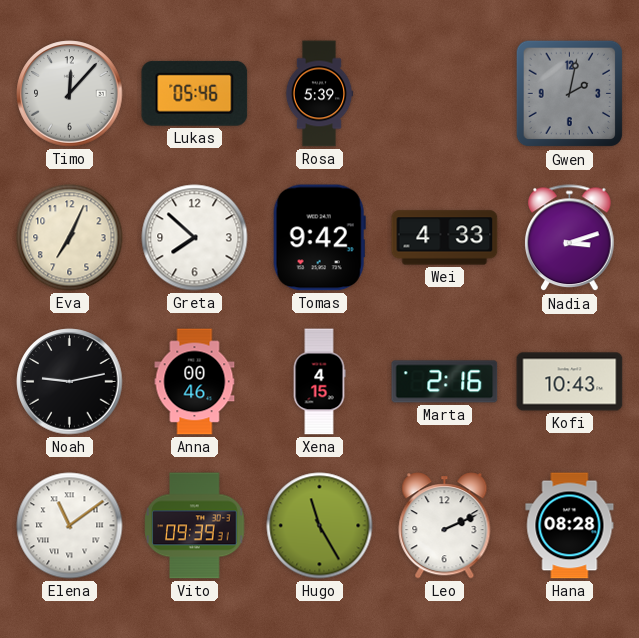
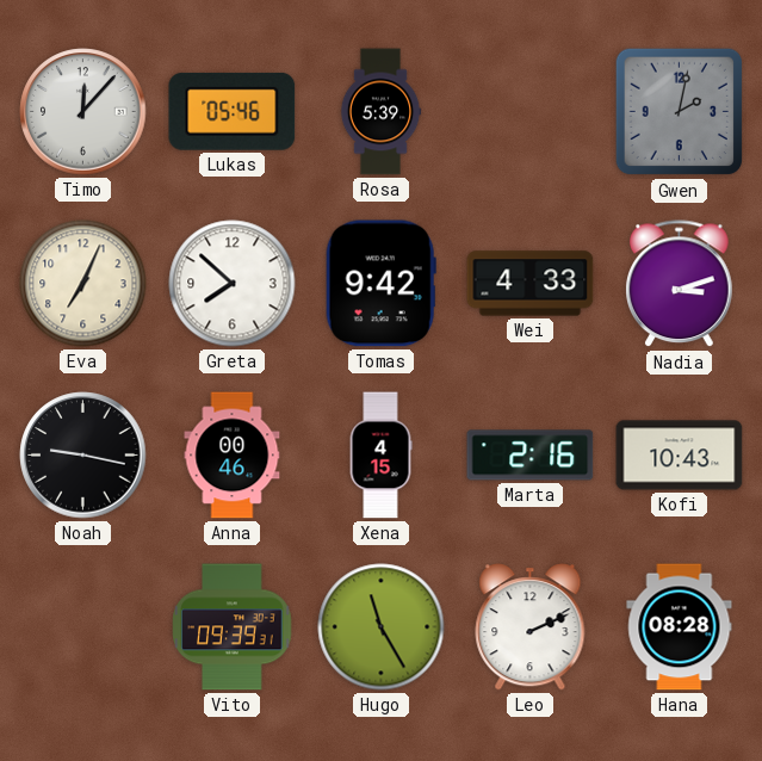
Noah: 9:13 -> 9:17
Elena: 11:09 -> none
